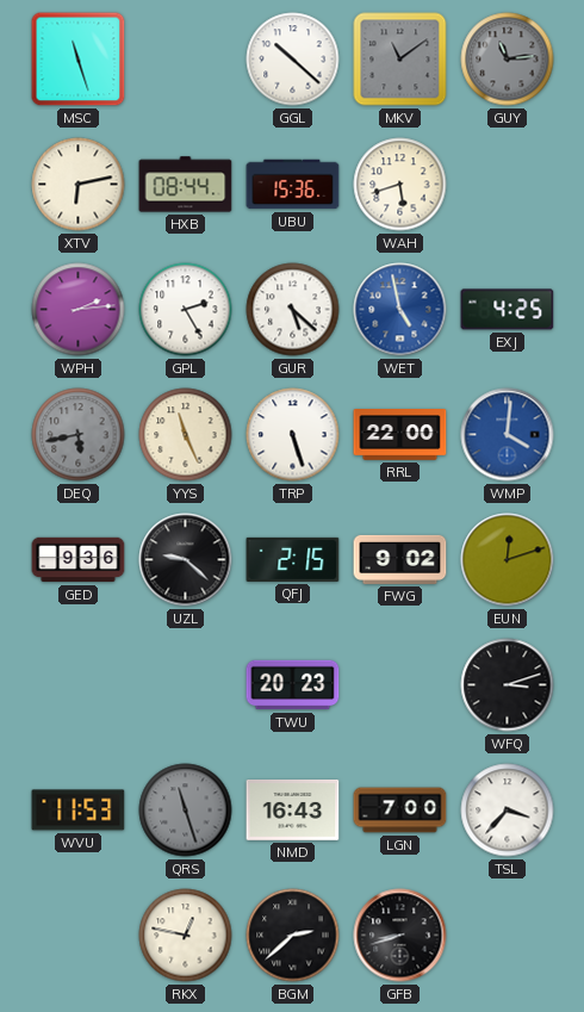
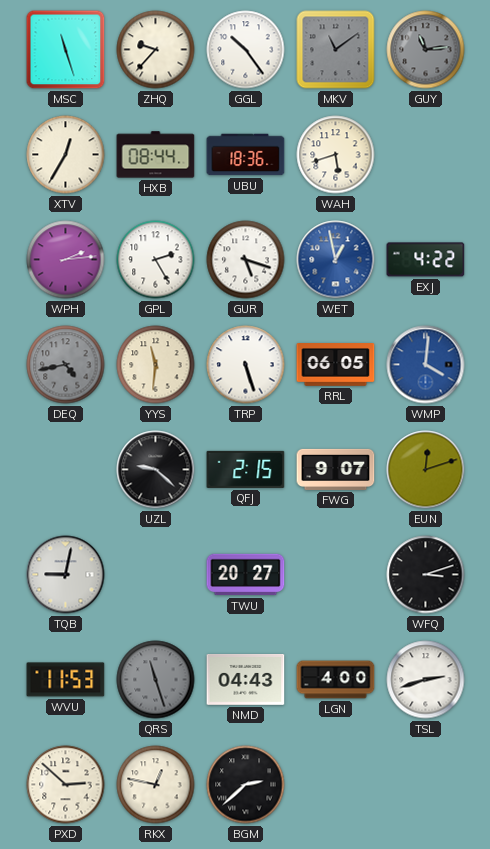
ZHQ: none -> 9:37
GGL: 10:22 -> 10:24
XTV: 6:13 -> 12:35
UBU: 15:36 -> 18:36
GUR: 5:22 -> 5:18
WET: 4:58 -> 12:58
EXJ: 4:25 -> 4:22
DEQ: 5:43 -> 4:43
YYS: 11:26 -> 11:31
RRL: 22:00 -> 06:05
GED: 9:36 -> none
FWG: 9:02 -> 9:07
TQB: none -> 9:02
TWU: 20:23 -> 20:27
NMD: 16:43 -> 04:43
LGN: 7:00 -> 4:00
TSL: 3:37 -> 2:42
PXD: none -> 2:52
GFB: 8:42 -> none
